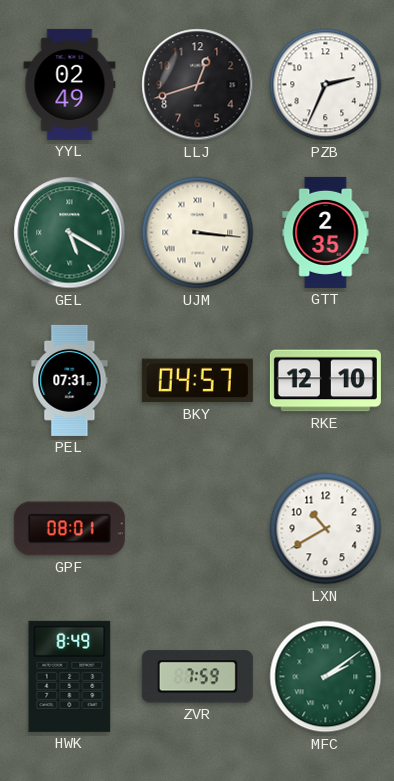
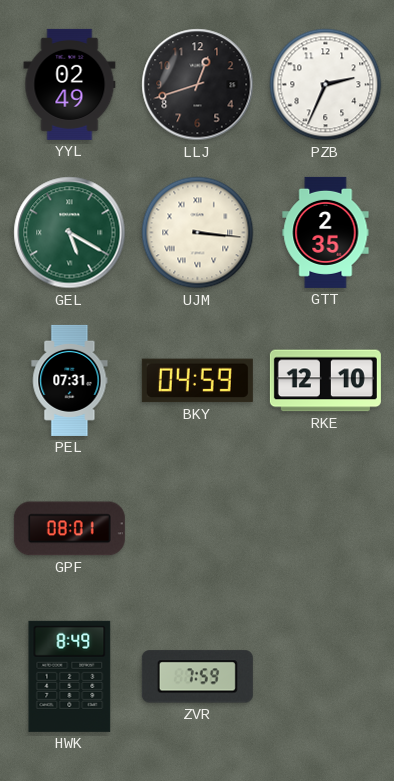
BKY: 04:57 -> 04:59
LXN: 10:40 -> none
MFC: 2:09 -> none
